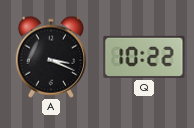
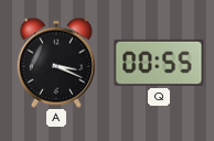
Q: 10:22 -> 00:55
